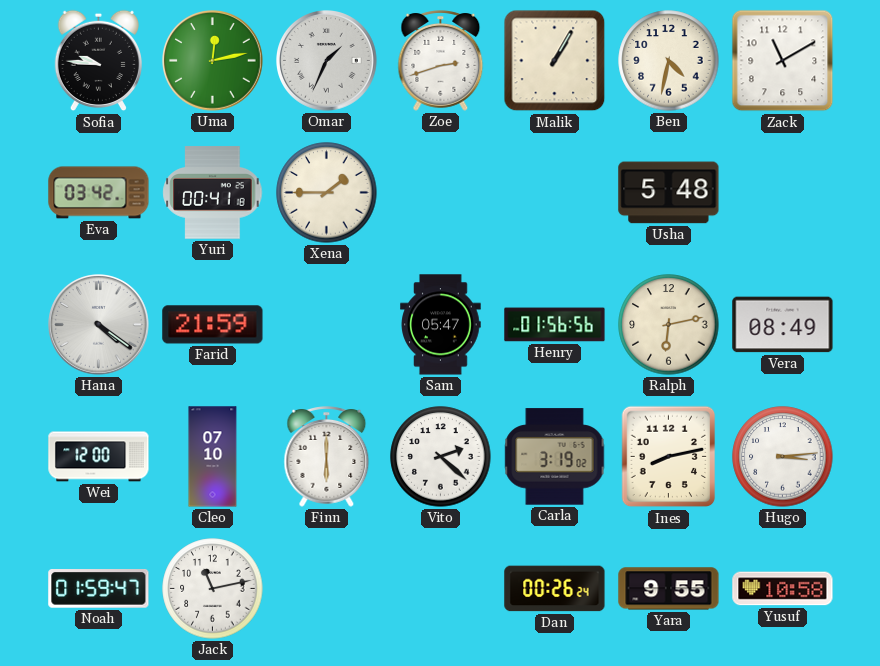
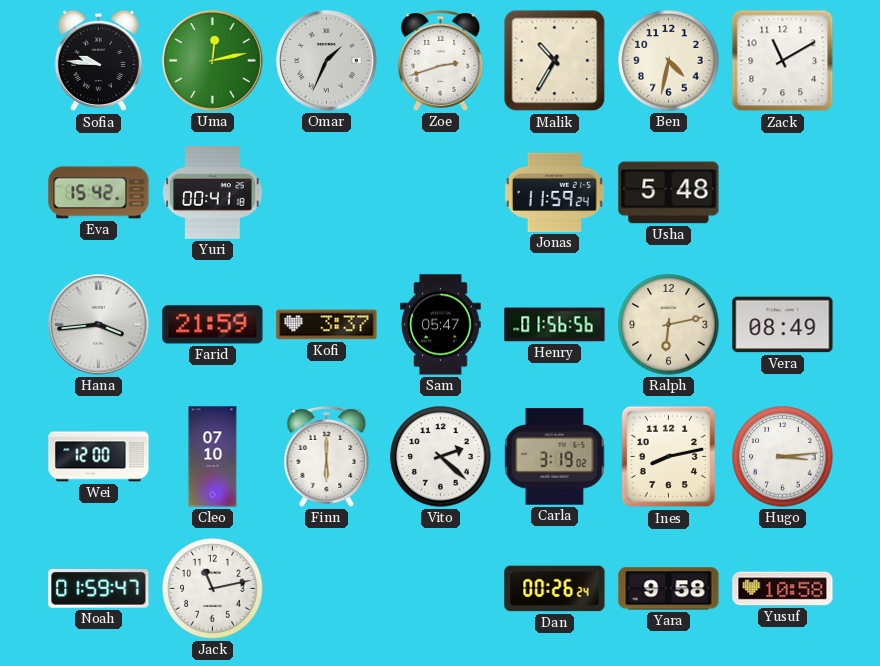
Malik: 1:05 -> 10:35
Eva: 03:42 -> 15:42
Xena: 1:45 -> none
Jonas: none -> 11:59
Hana: 4:21 -> 3:44
Kofi: none -> 3:37
Yara: 9:55 -> 9:58
